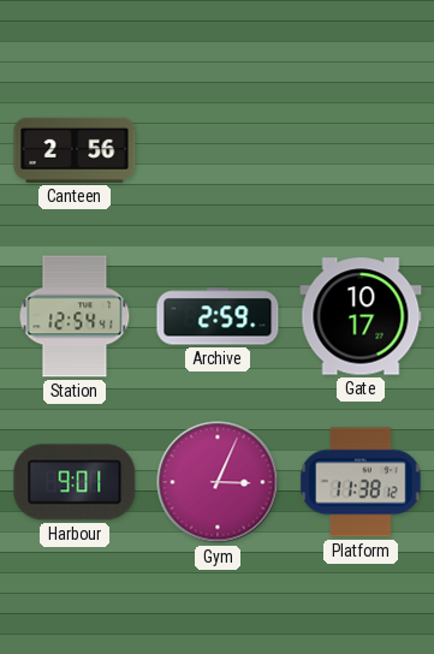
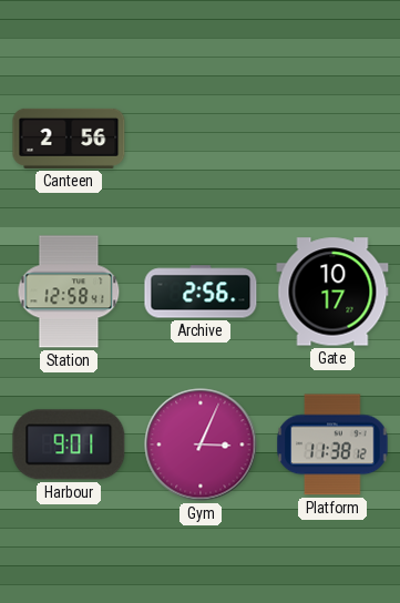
Station: 12:54 -> 12:58
Archive: 2:59 -> 2:56
